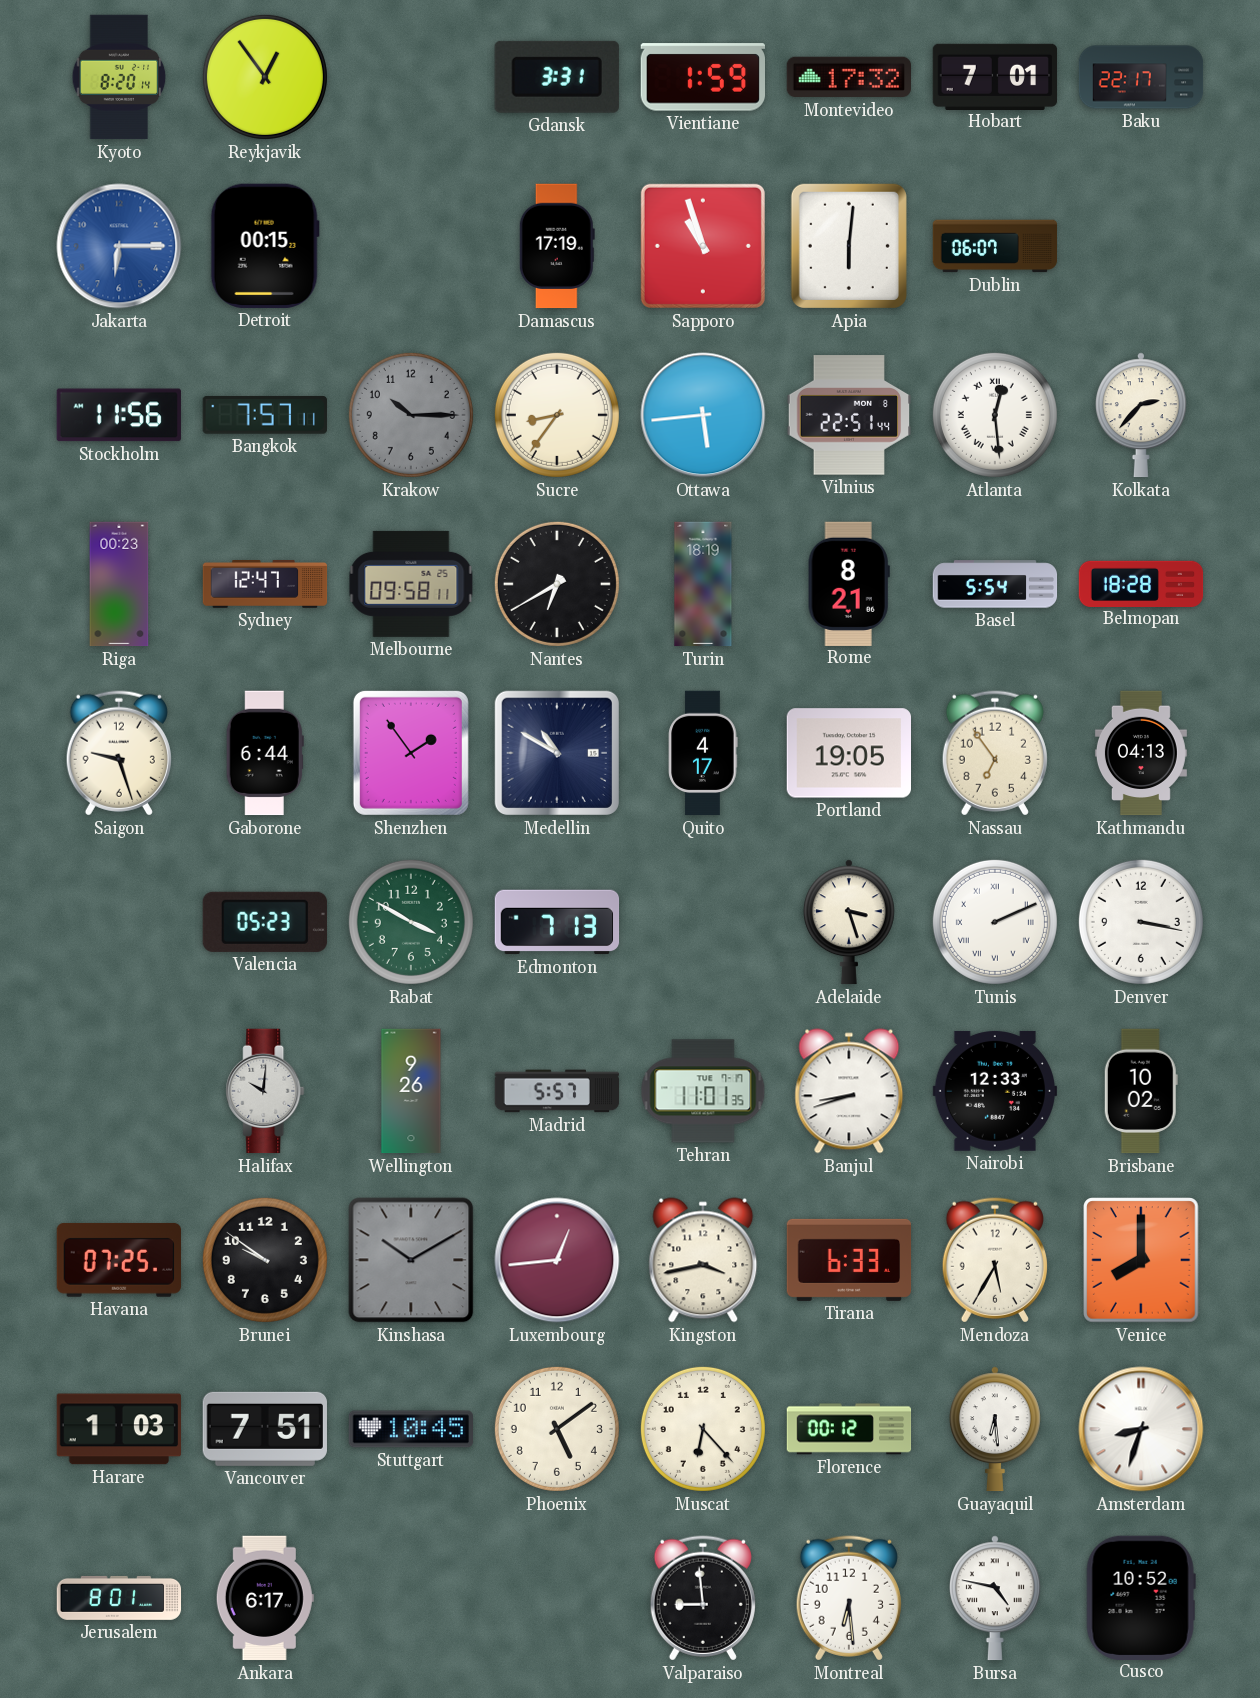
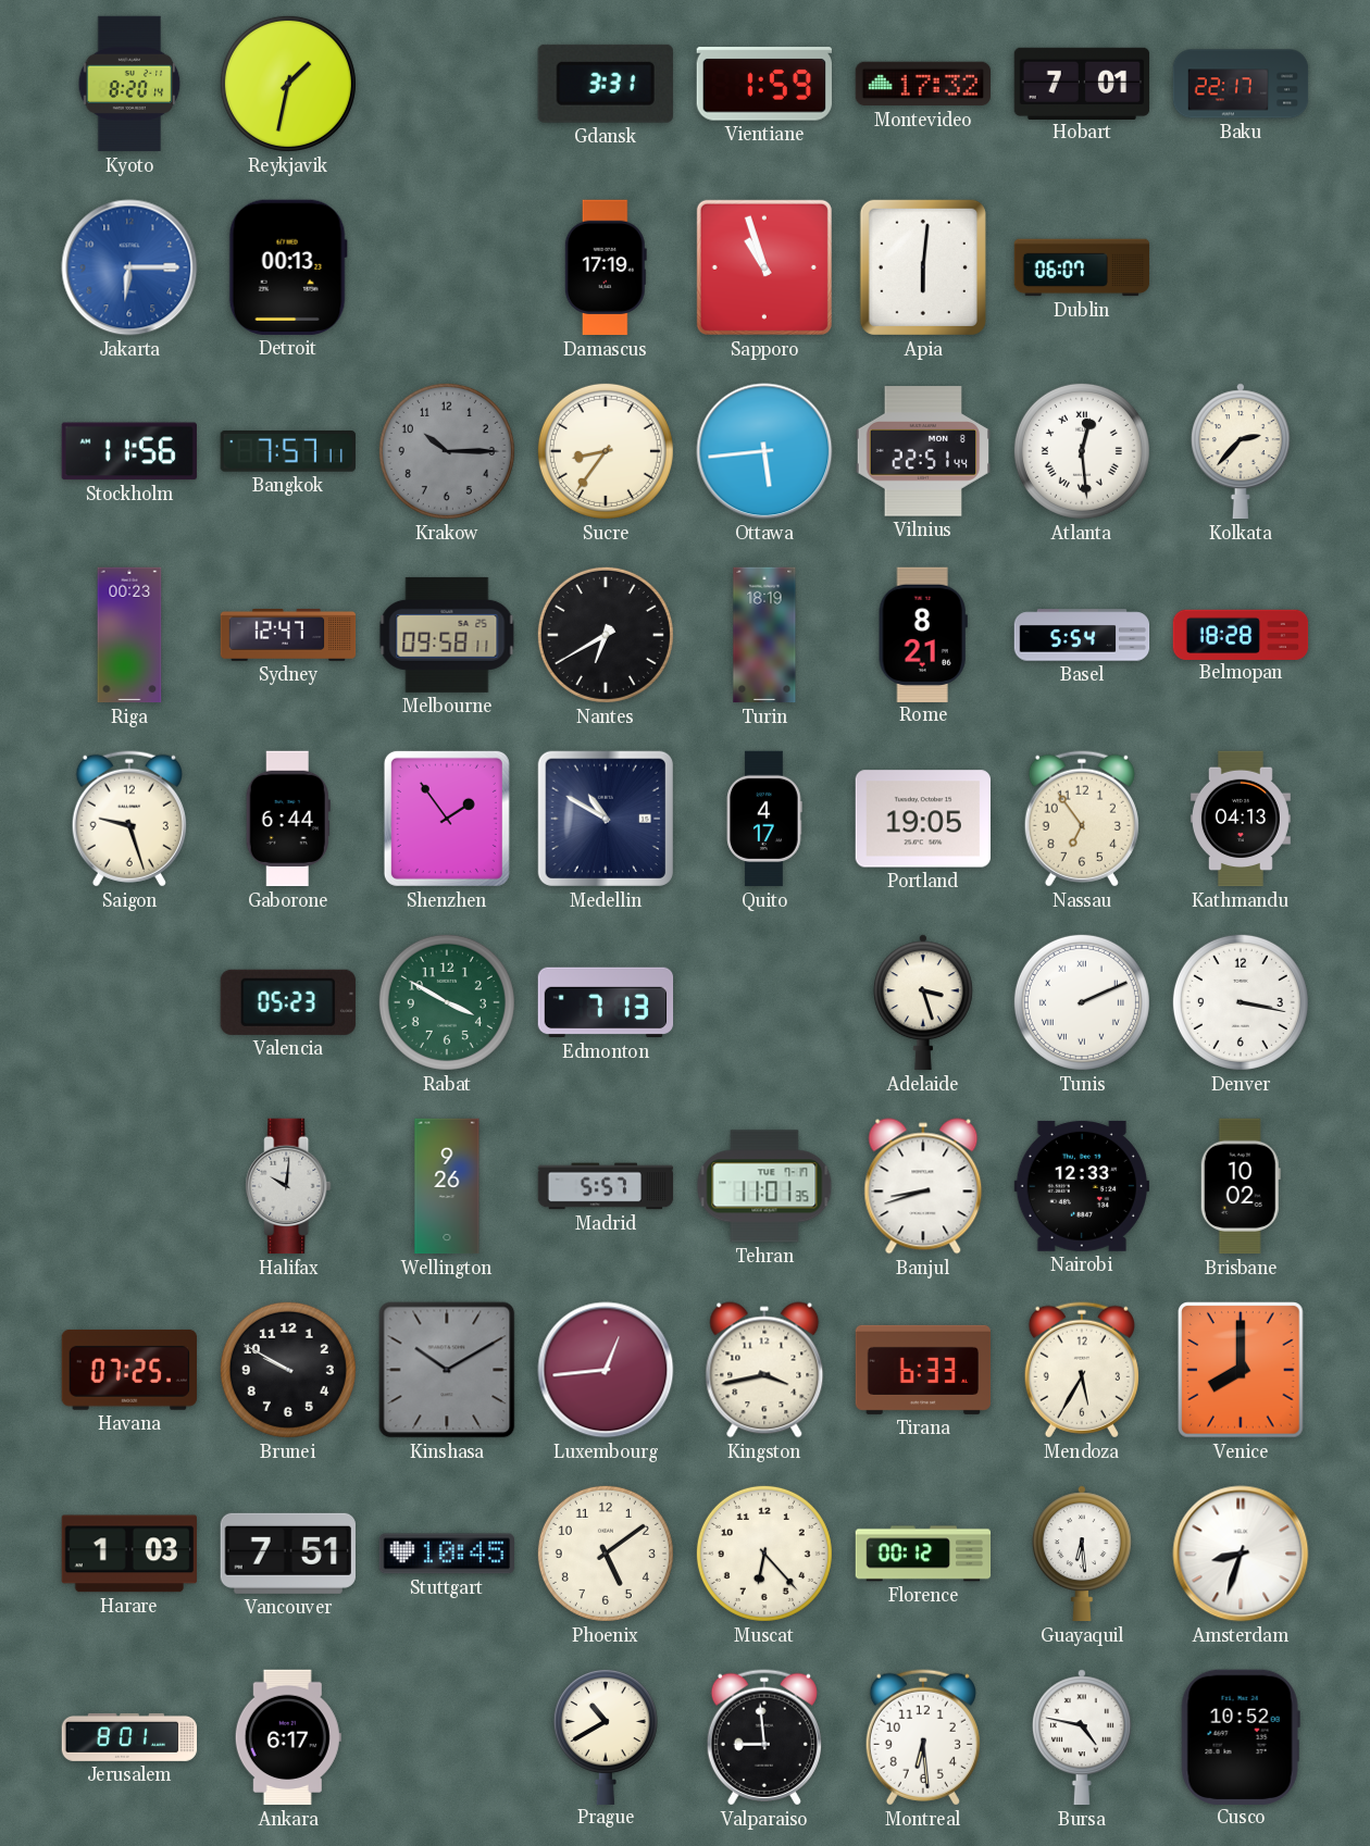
Reykjavik: 12:54 -> 1:32
Detroit: 00:15 -> 00:13
Brunei: 9:51 -> 9:50
Prague: none -> 10:40
